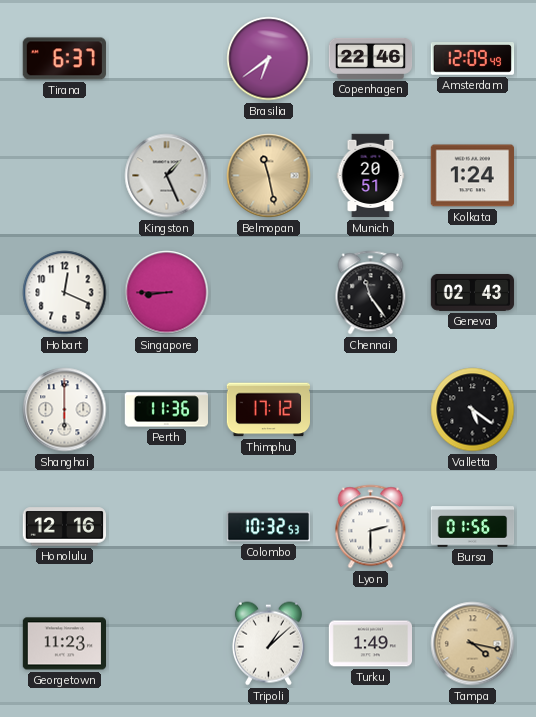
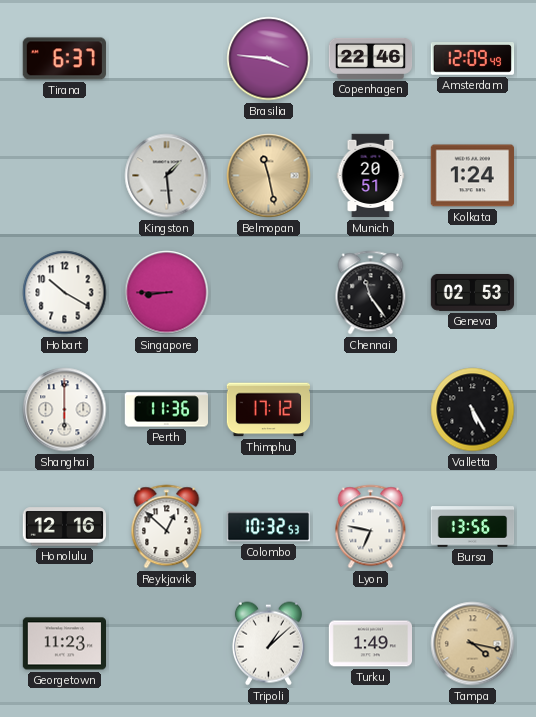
Brasilia: 6:39 -> 3:46
Kingston: 1:26 -> 1:29
Hobart: 12:19 -> 10:20
Geneva: 02:43 -> 02:53
Valletta: 5:21 -> 5:25
Reykjavik: none -> 12:52
Lyon: 2:30 -> 6:47
Bursa: 01:56 -> 13:56
